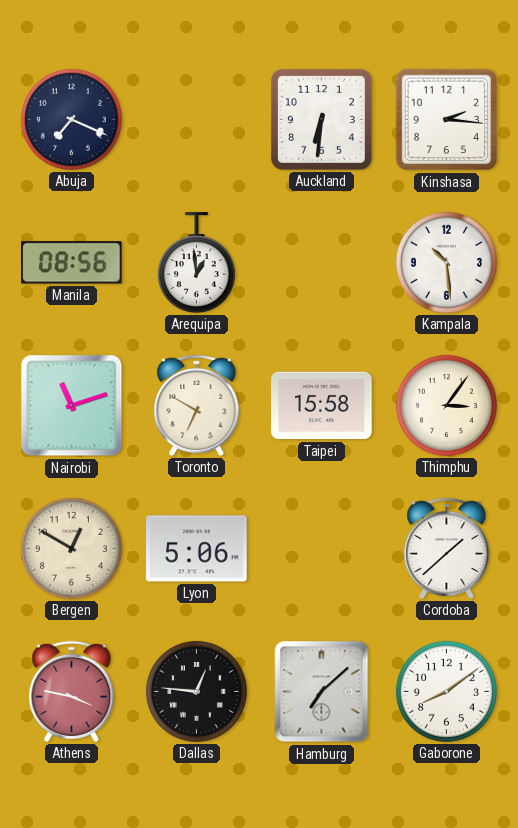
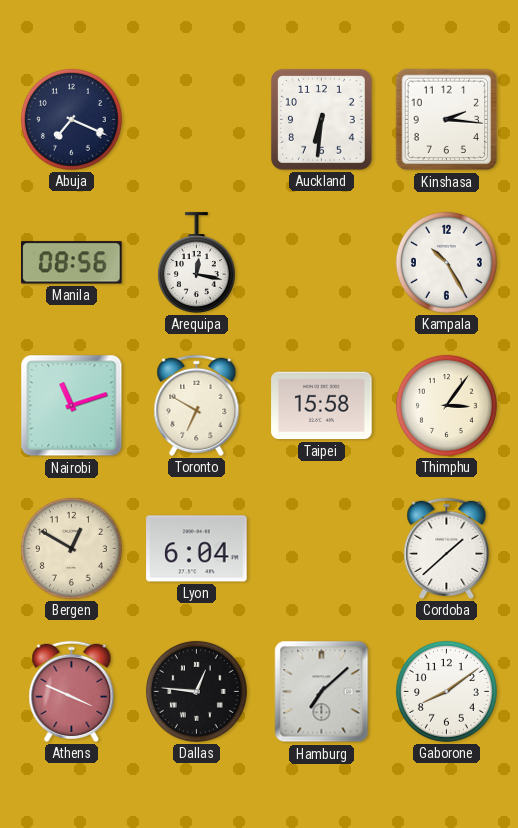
Arequipa: 12:59 -> 12:17
Kampala: 10:29 -> 10:25
Lyon: 5:06 -> 6:04
Athens: 3:47 -> 3:49
